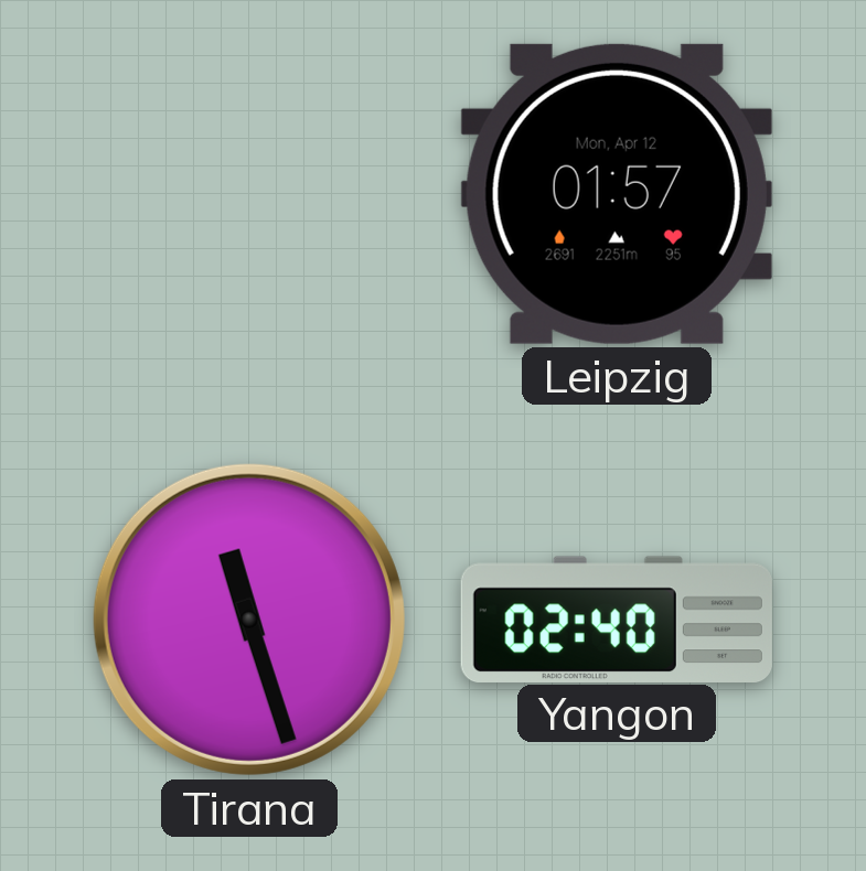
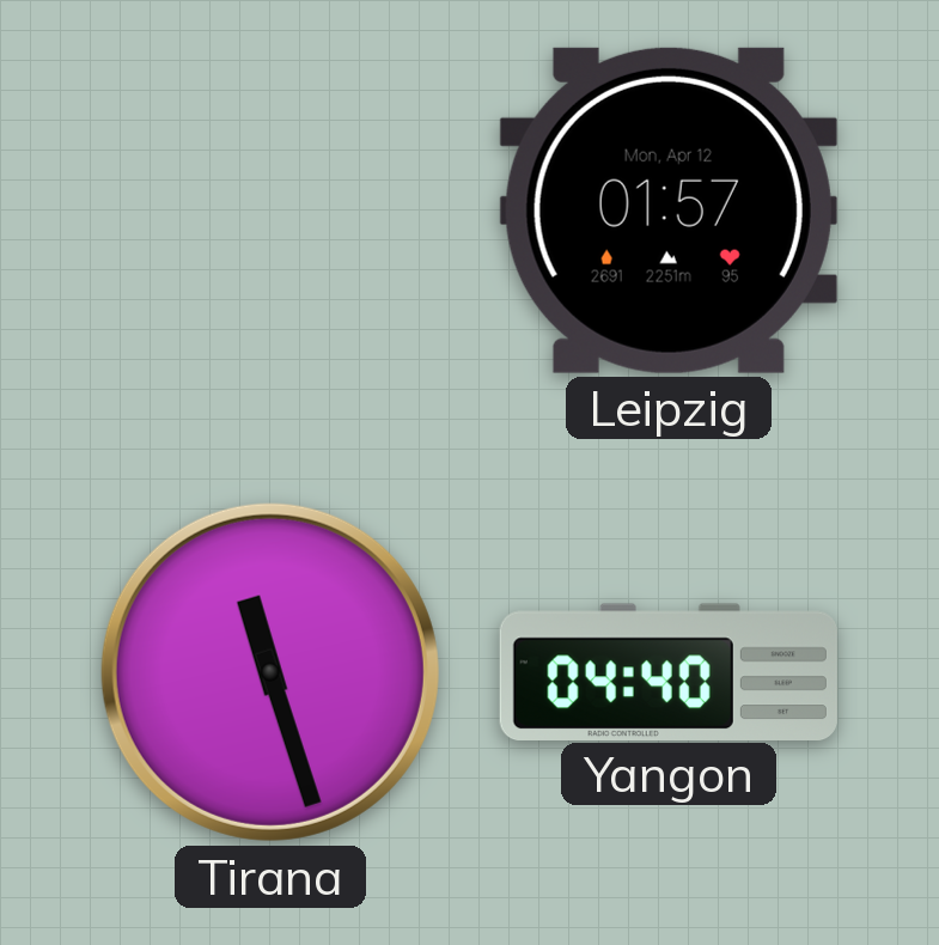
Yangon: 02:40 -> 04:40
